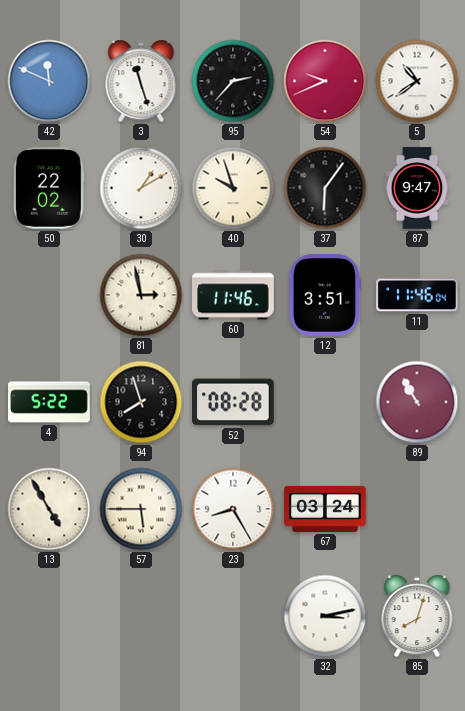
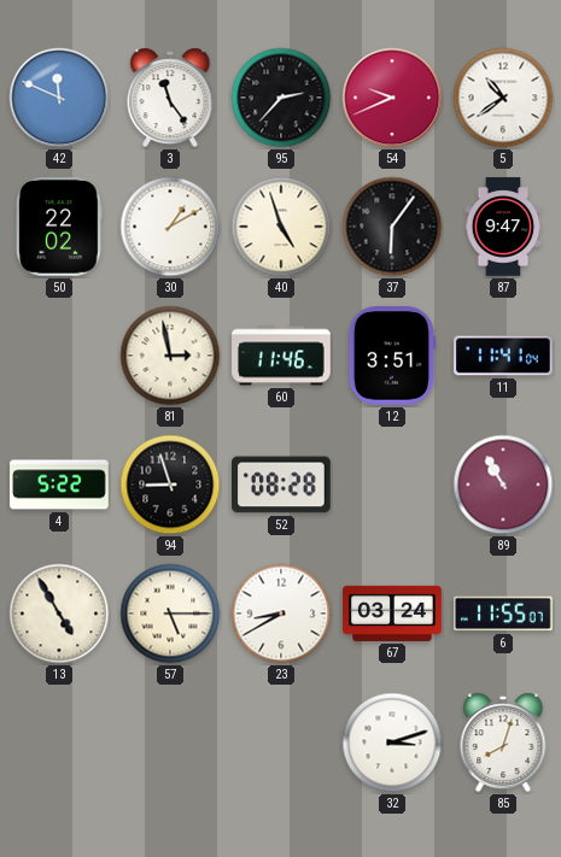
3: 11:27 -> 11:24
40: 9:57 -> 4:57
11: 11:46 -> 11:41
94: 7:57 -> 8:57
57: 5:45 -> 5:15
23: 8:25 -> 8:40
6: none -> 11:55
32: 3:13 -> 3:12
